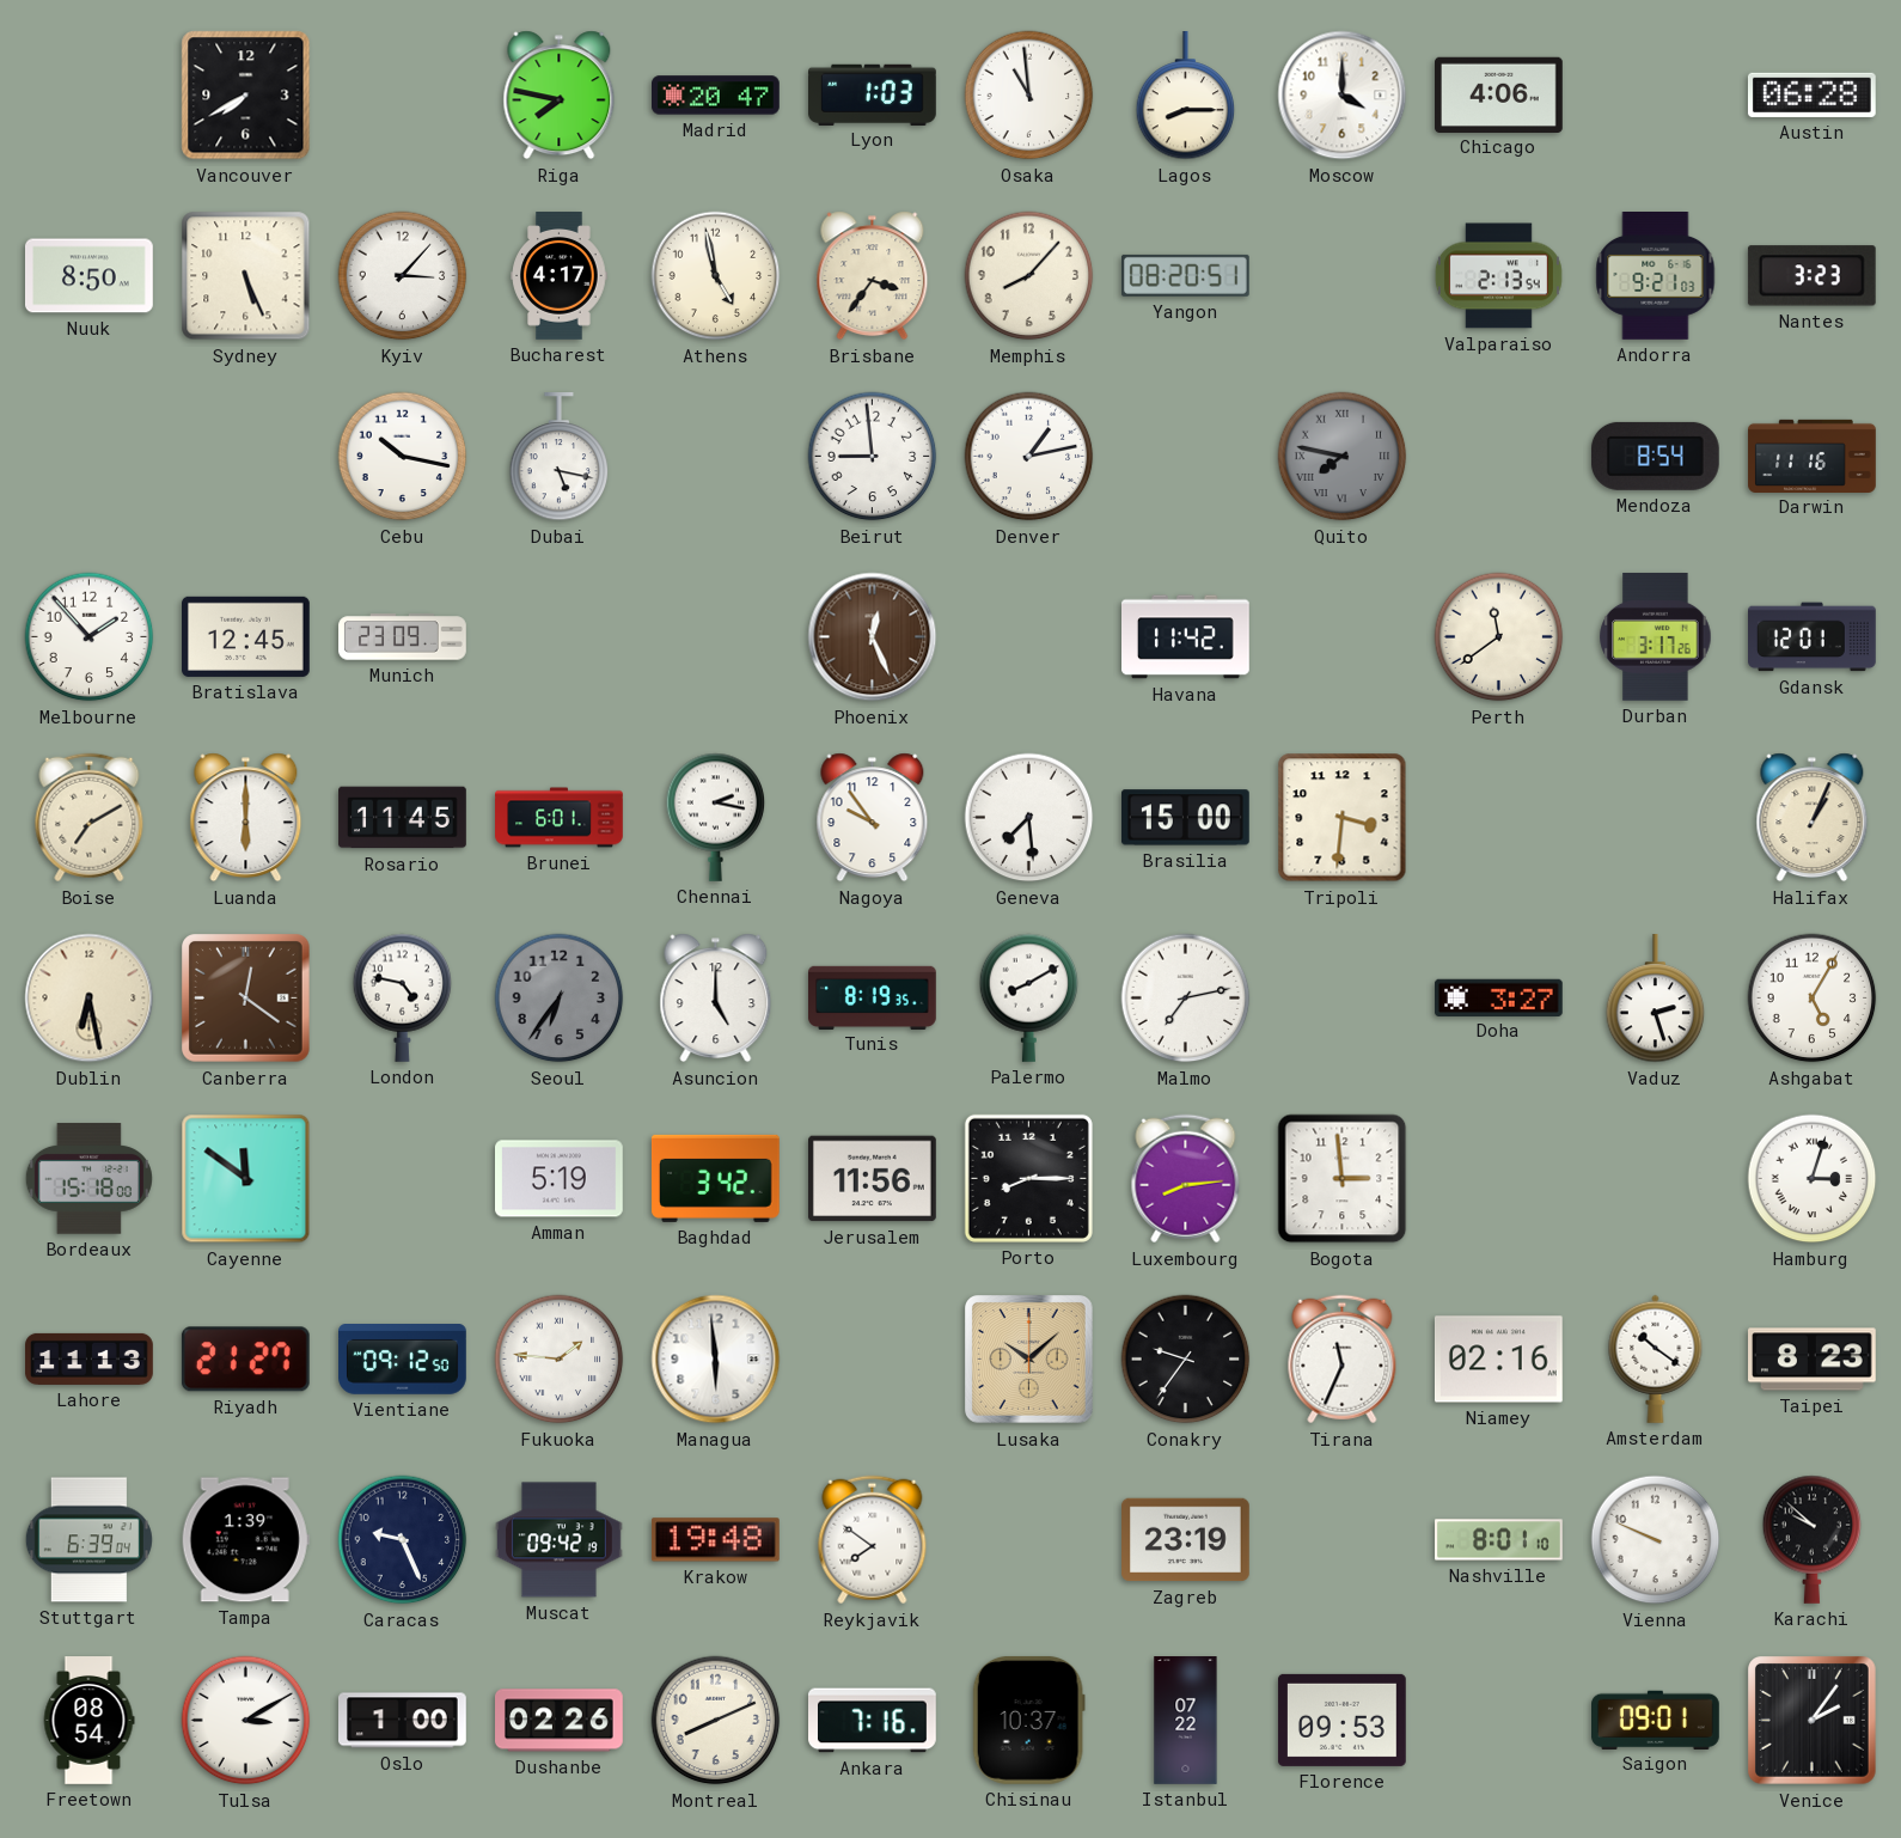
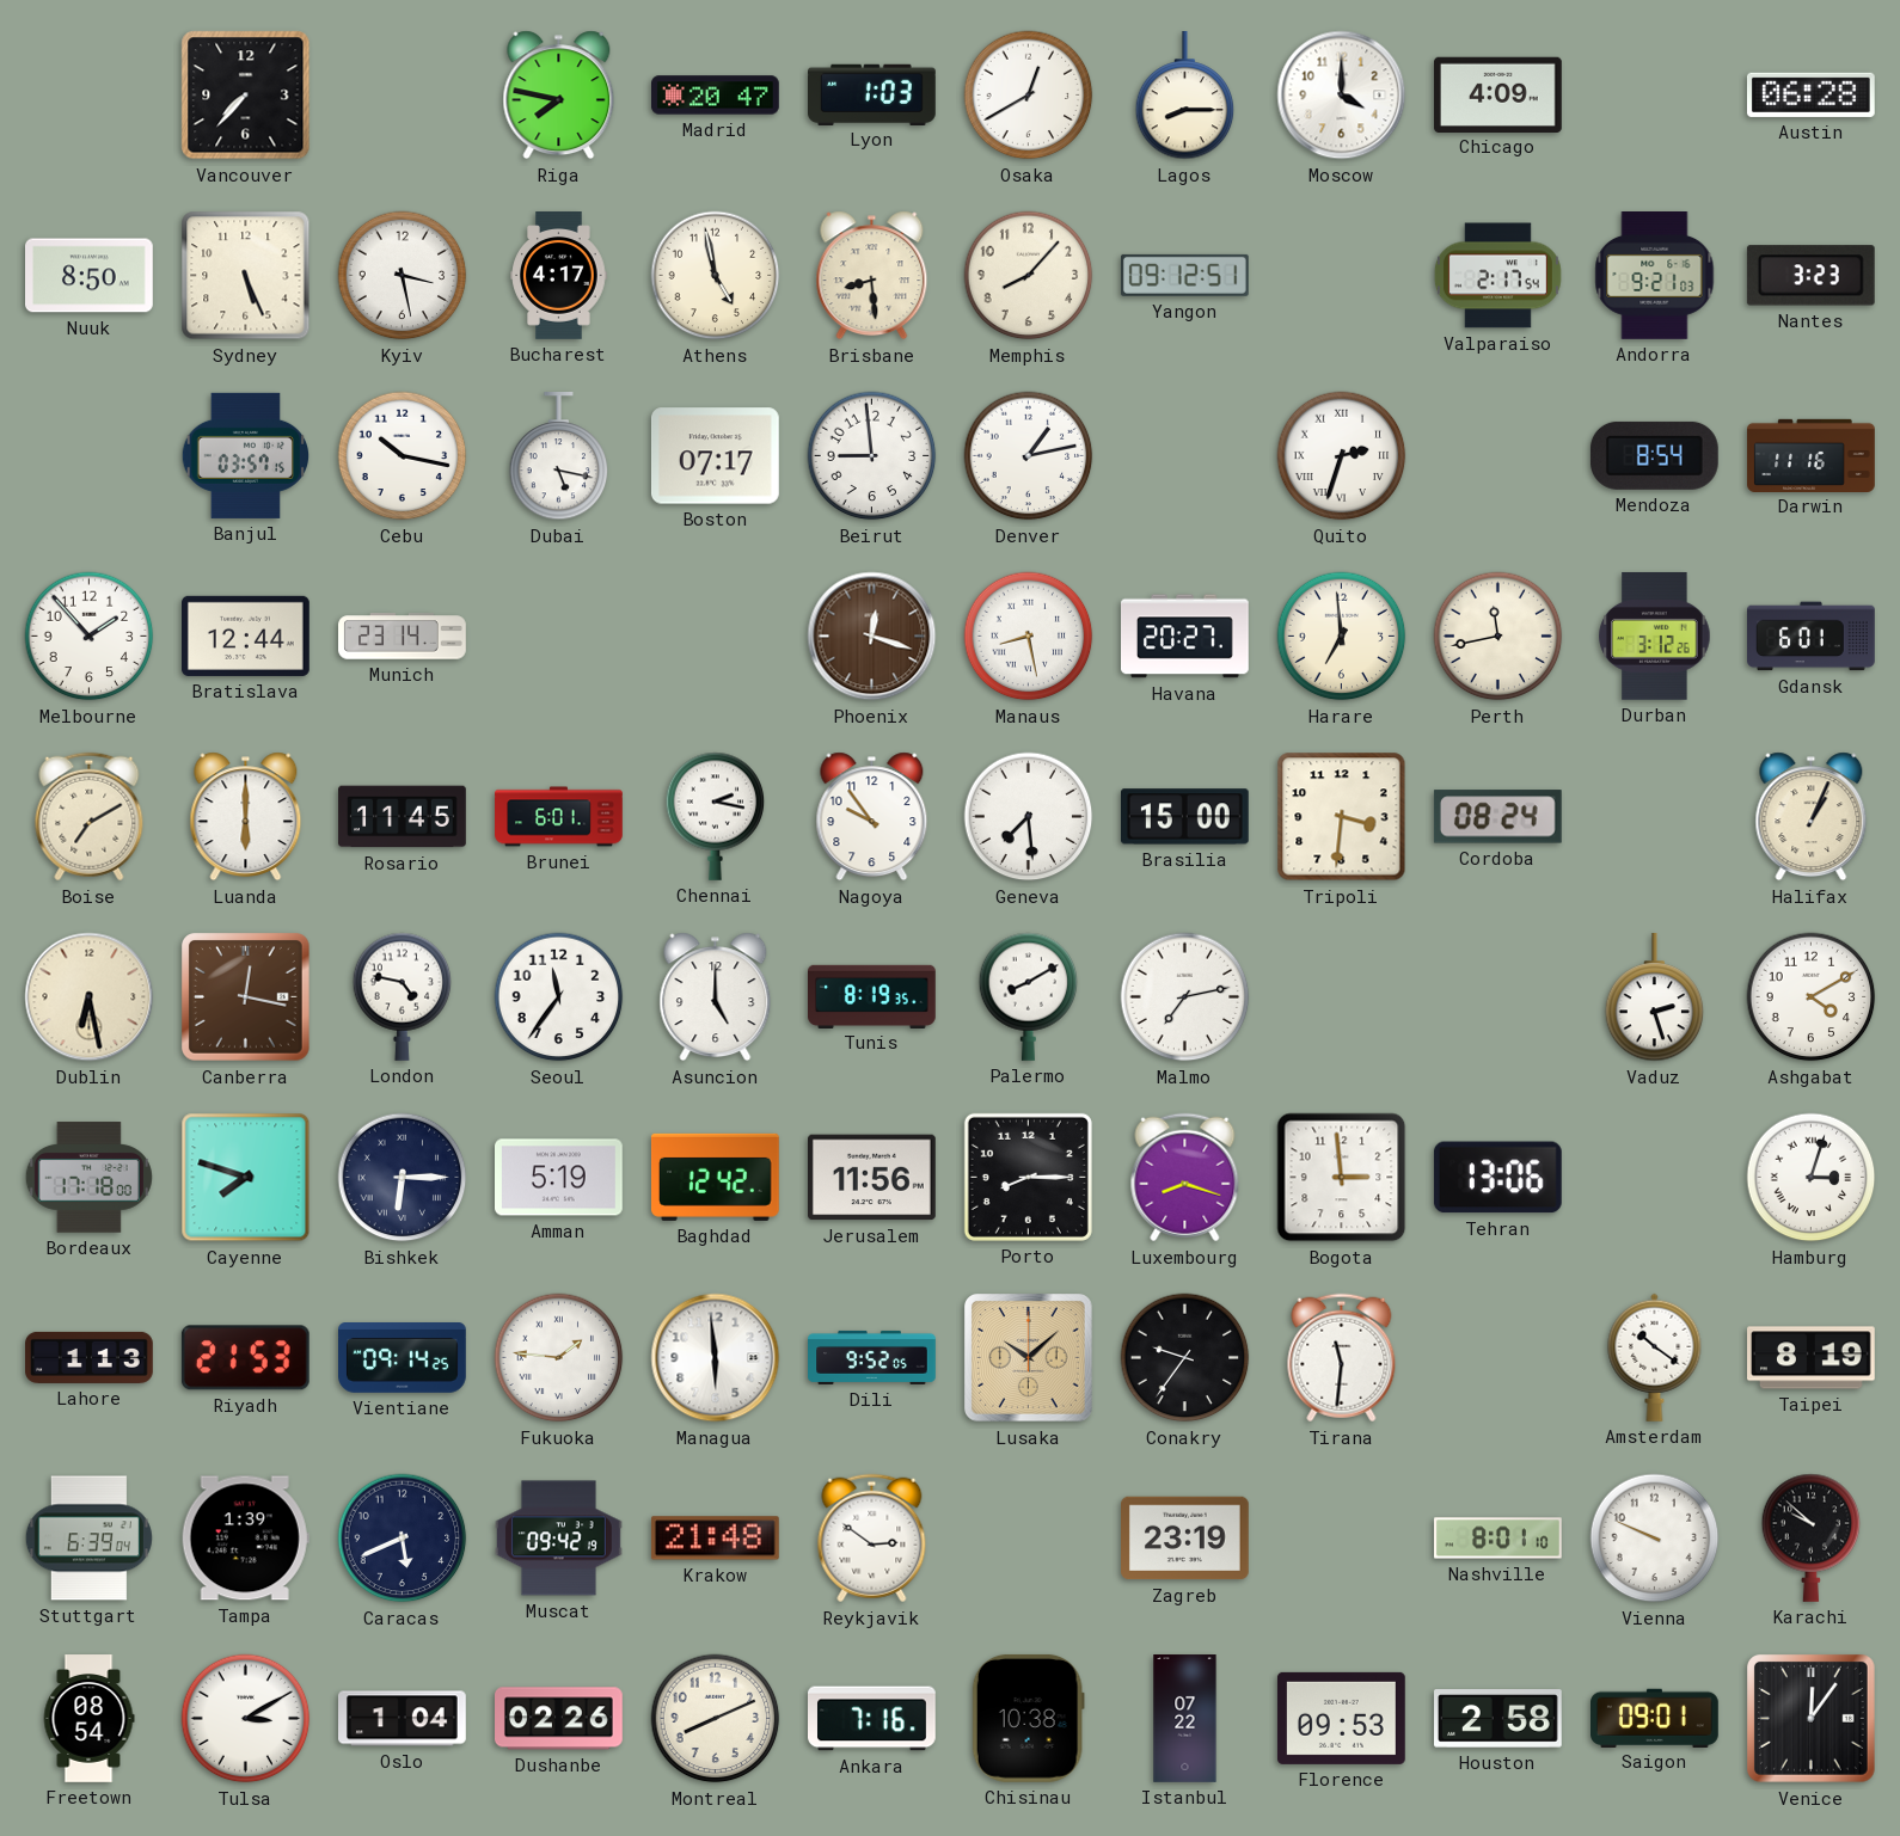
Vancouver: 7:40 -> 7:37
Osaka: 10:59 -> 12:40
Chicago: 4:06 -> 4:09
Kyiv: 3:07 -> 3:28
Brisbane: 3:36 -> 8:29
Yangon: 08:20 -> 09:12
Valparaiso: 2:13 -> 2:17
Banjul: none -> 03:57
Boston: none -> 07:17
Quito: 7:47 -> 2:33
Quito dial: grey -> white
Bratislava: 12:45 -> 12:44
Munich: 23:09 -> 23:14
Phoenix: 12:26 -> 12:18
Manaus: none -> 8:28
Havana: 11:42 -> 20:27
Harare: none -> 6:59
Perth: 11:39 -> 11:43
Durban: 3:17 -> 3:12
Gdansk: 12:01 -> 6:01
Cordoba: none -> 08:24
Canberra: 12:21 -> 12:17
Seoul: 6:36 -> 11:36
Seoul dial: grey -> white
Doha: 3:27 -> none
Ashgabat: 5:05 -> 4:10
Bordeaux: 15:18 -> 17:18
Cayenne: 11:51 -> 7:48
Bishkek: none -> 6:15
Baghdad: 3:42 -> 12:42
Luxembourg: 8:14 -> 8:18
Tehran: none -> 13:06
Lahore: 11:13 -> 1:13
Riyadh: 21:27 -> 21:53
Vientiane: 09:12 -> 09:14
Dili: none -> 9:52
Tirana: 11:34 -> 11:31
Niamey: 02:16 -> none
Taipei: 8:23 -> 8:19
Caracas: 9:26 -> 5:41
Krakow: 19:48 -> 21:48
Reykjavik: 7:51 -> 2:51
Oslo: 1:00 -> 1:04
Chisinau: 10:37 -> 10:38
Houston: none -> 2:58
Venice: 2:06 -> 12:06
